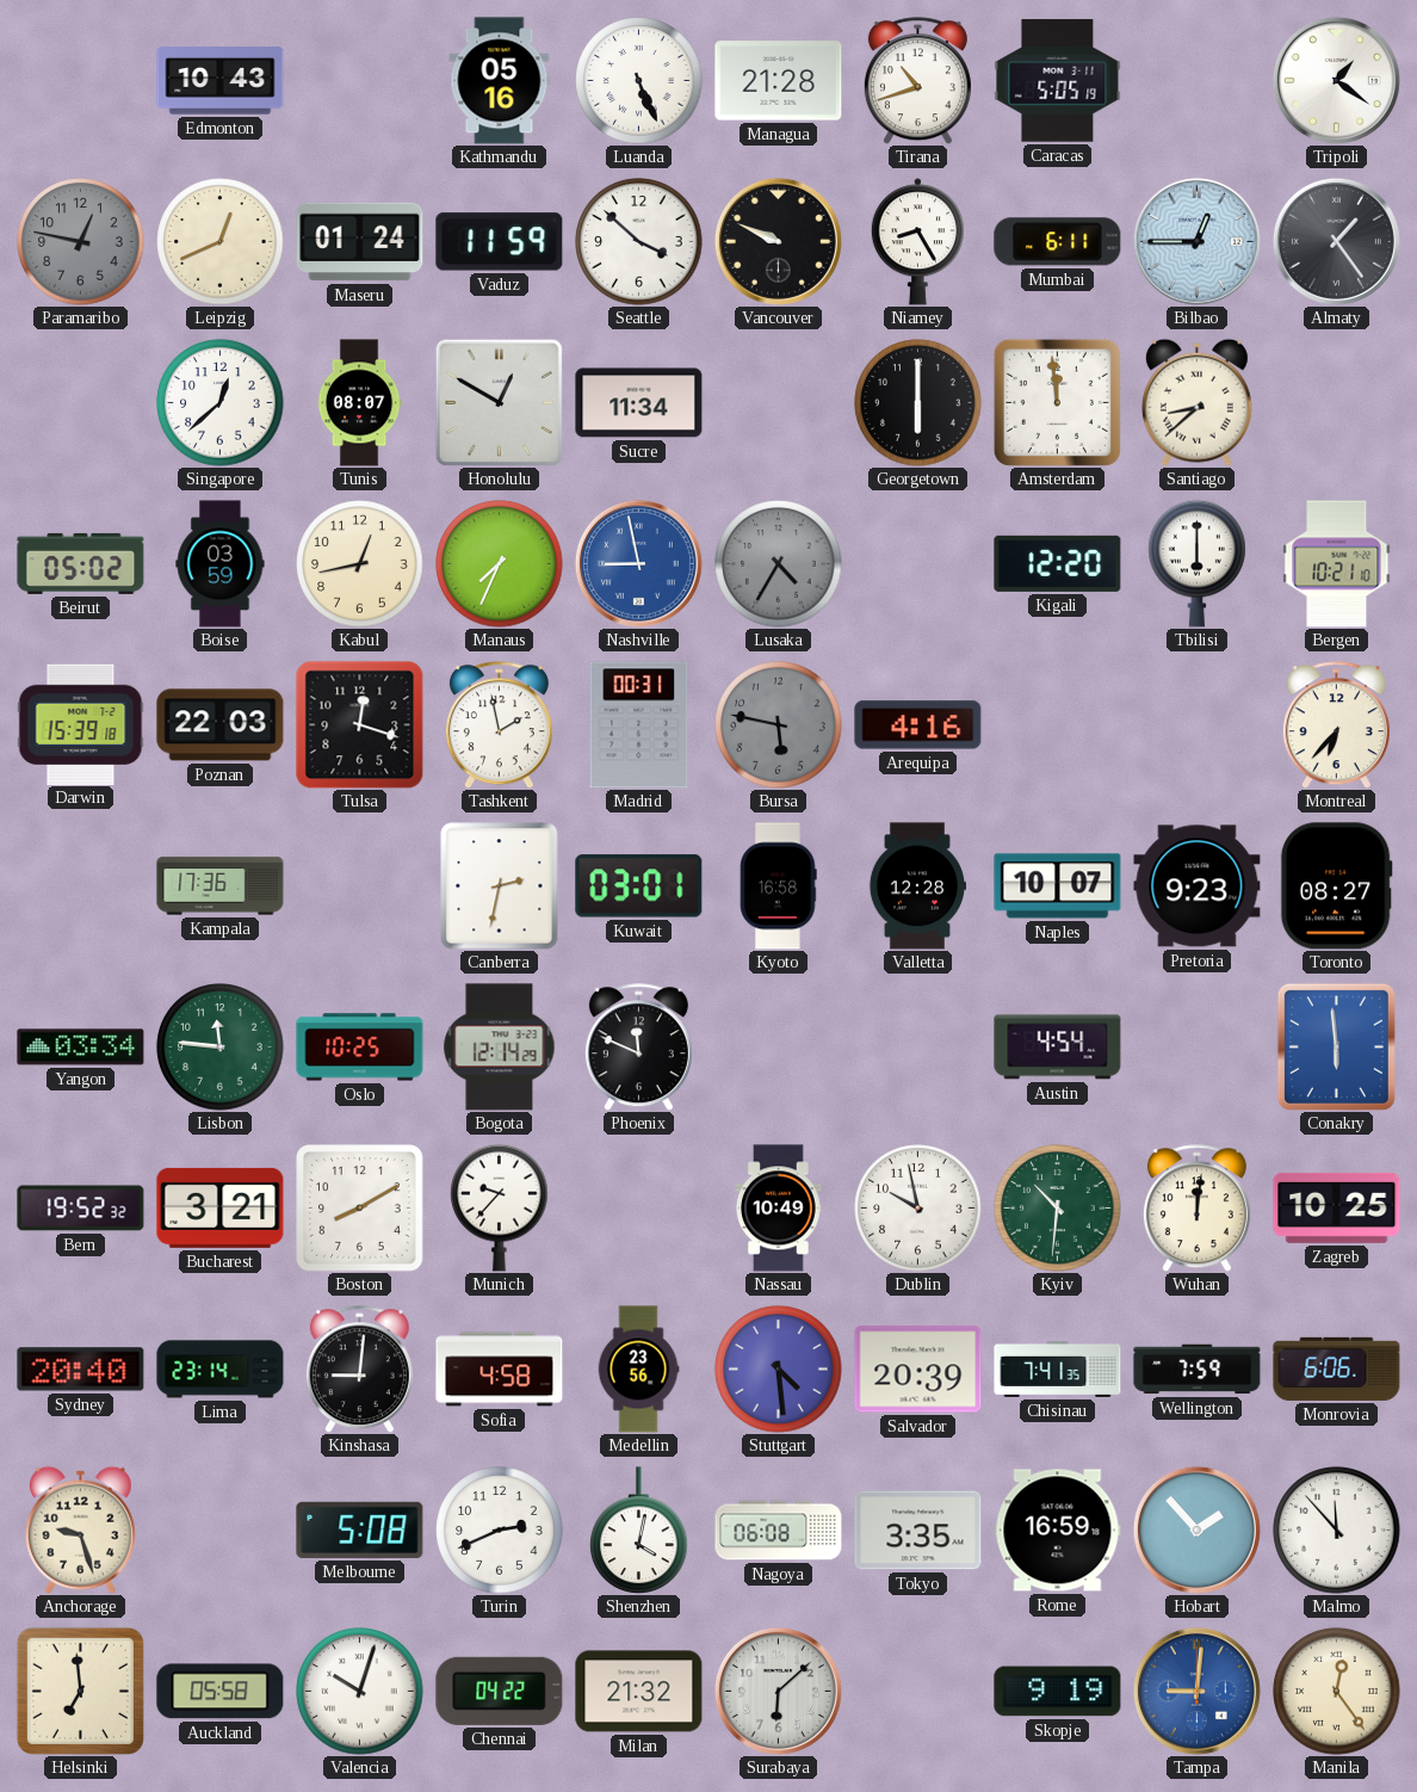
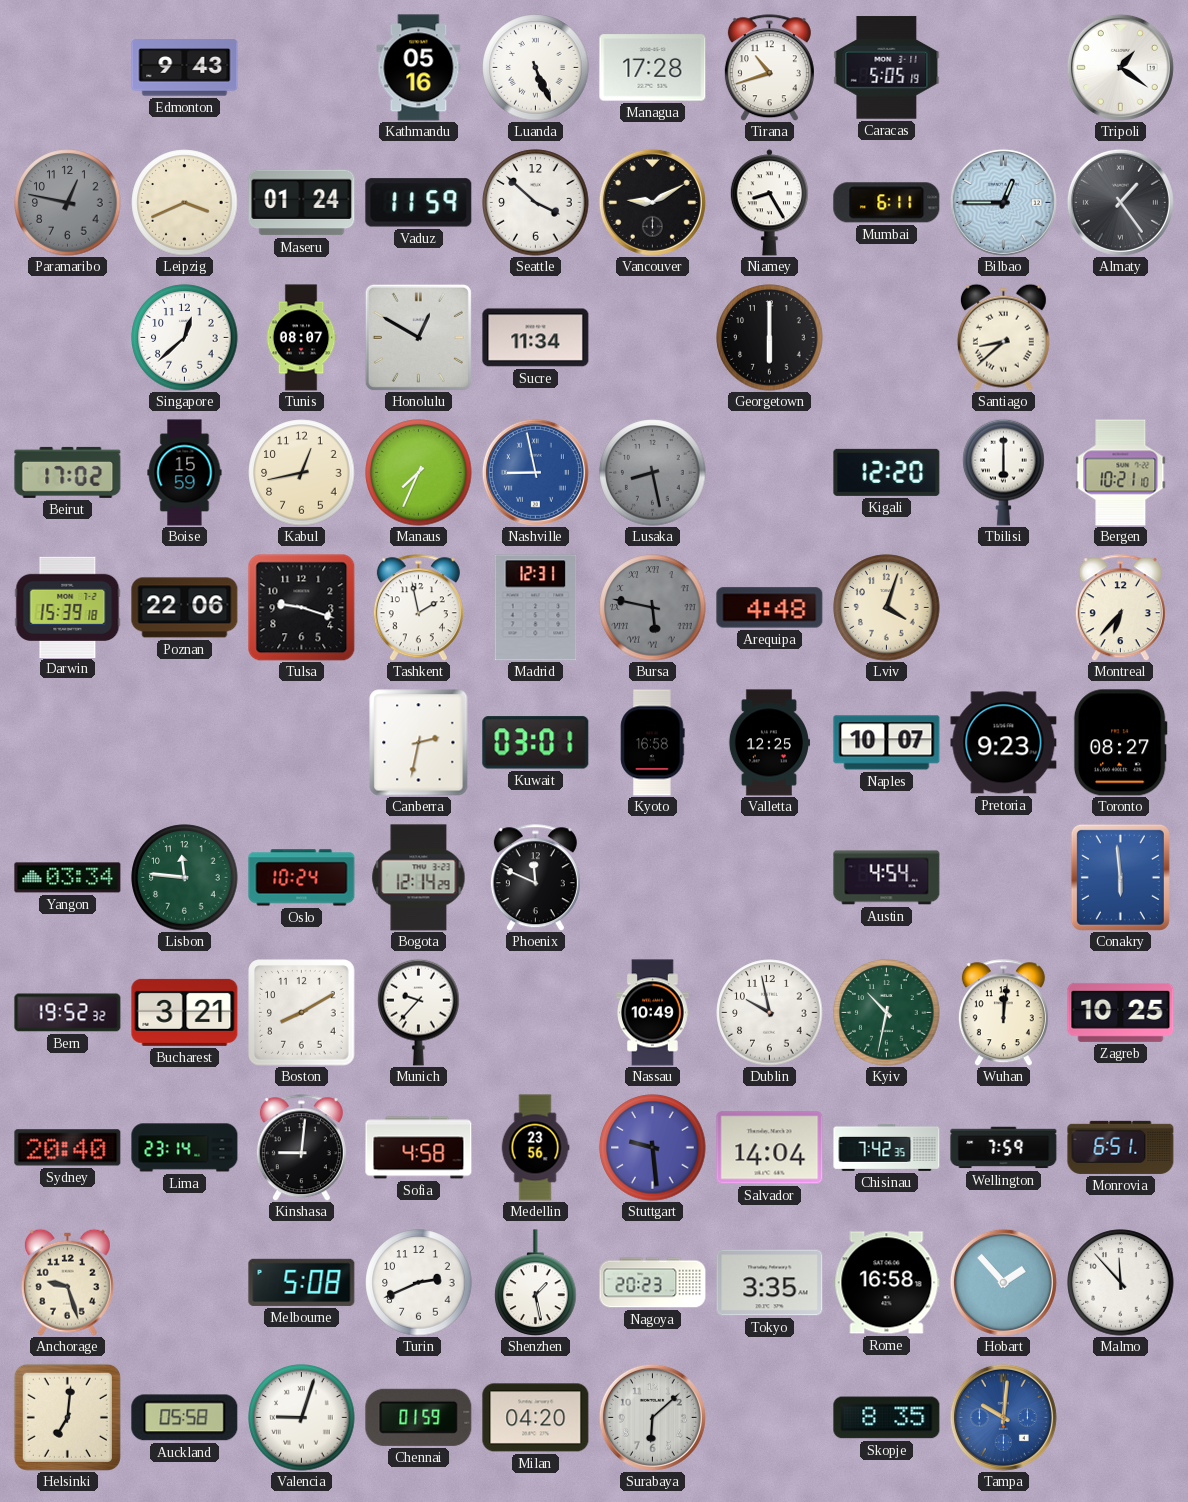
Edmonton: 10:43 -> 9:43
Managua: 21:28 -> 17:28
Leipzig: 12:41 -> 3:41
Vancouver: 9:49 -> 9:10
Amsterdam: 11:59 -> none
Beirut: 05:02 -> 17:02
Boise: 03:59 -> 15:59
Lusaka: 4:35 -> 8:28
Poznan: 22:03 -> 22:06
Tulsa: 12:18 -> 9:18
Madrid: 00:31 -> 12:31
Bursa numerals: Arabic -> Roman
Arequipa: 4:16 -> 4:48
Lviv: none -> 4:03
Kampala: 17:36 -> none
Valletta: 12:28 -> 12:25
Oslo: 10:25 -> 10:24
Kyiv: 10:31 -> 10:32
Stuttgart: 4:29 -> 9:29
Salvador: 20:39 -> 14:04
Chisinau: 7:41 -> 7:42
Monrovia: 6:06 -> 6:51
Shenzhen: 4:02 -> 1:28
Nagoya: 06:08 -> 20:23
Rome: 16:59 -> 16:58
Helsinki: 6:59 -> 7:01
Valencia: 10:03 -> 9:03
Chennai: 04:22 -> 01:59
Milan: 21:32 -> 04:20
Skopje: 9:19 -> 8:35
Tampa: 9:01 -> 10:01
Manila: 12:24 -> none
